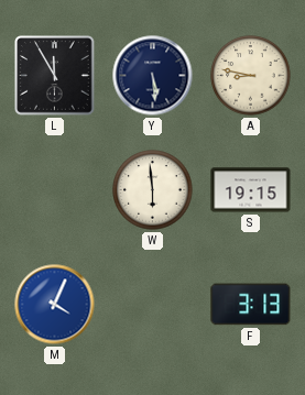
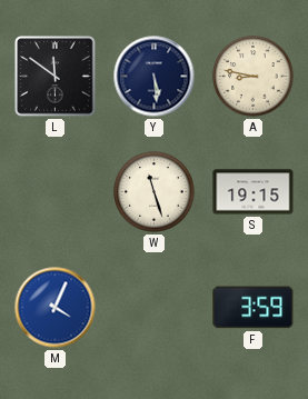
L: 11:55 -> 11:51
W: 5:59 -> 11:27
F: 3:13 -> 3:59
